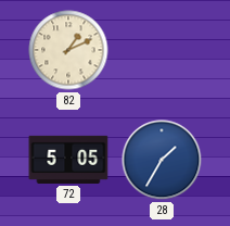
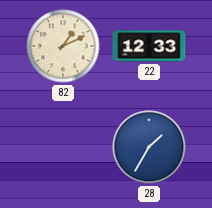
22: none -> 12:33
72: 5:05 -> none
